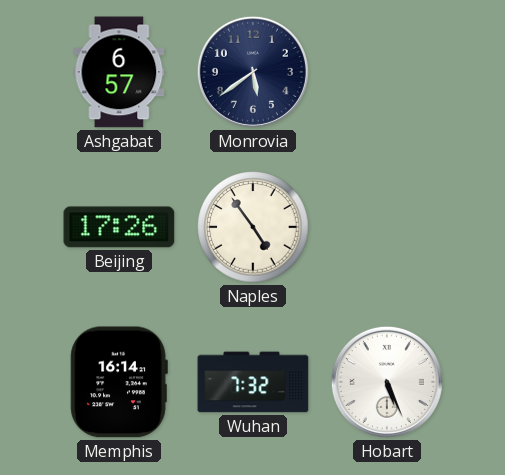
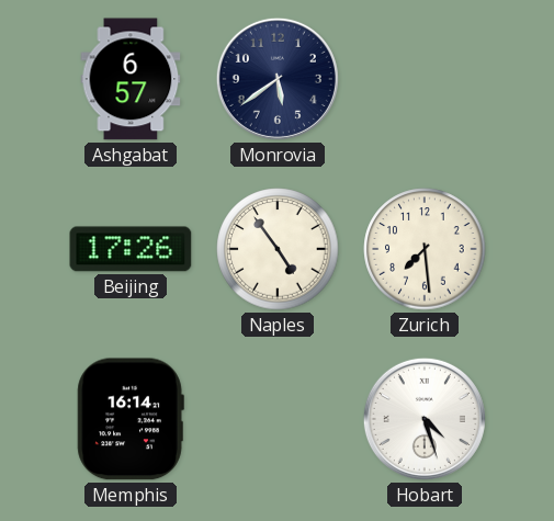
Zurich: none -> 7:29
Wuhan: 7:32 -> none
Hobart: 5:26 -> 4:27
